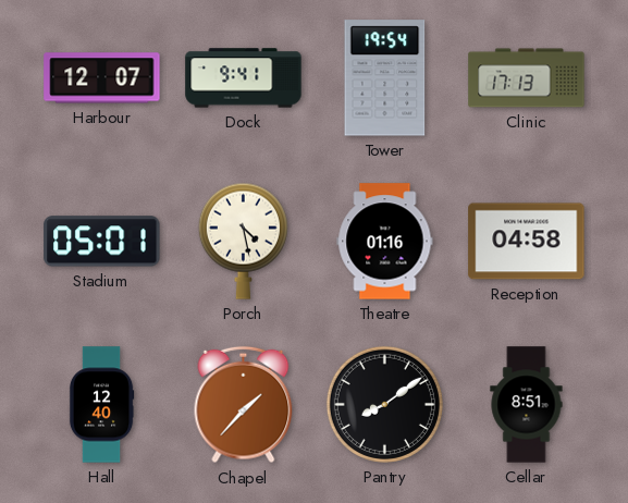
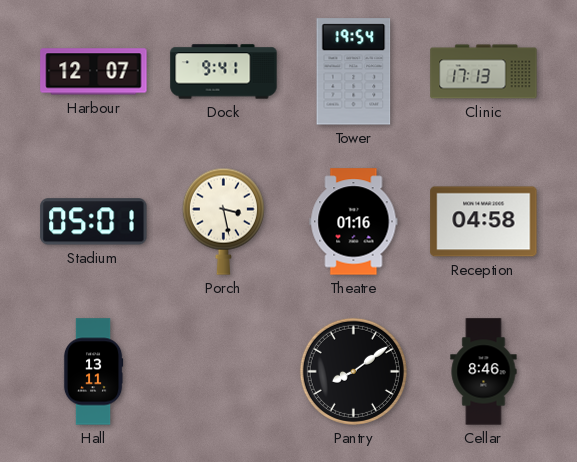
Porch: 4:28 -> 3:28
Hall: 12:40 -> 13:11
Chapel: 1:37 -> none
Cellar: 8:51 -> 8:46
